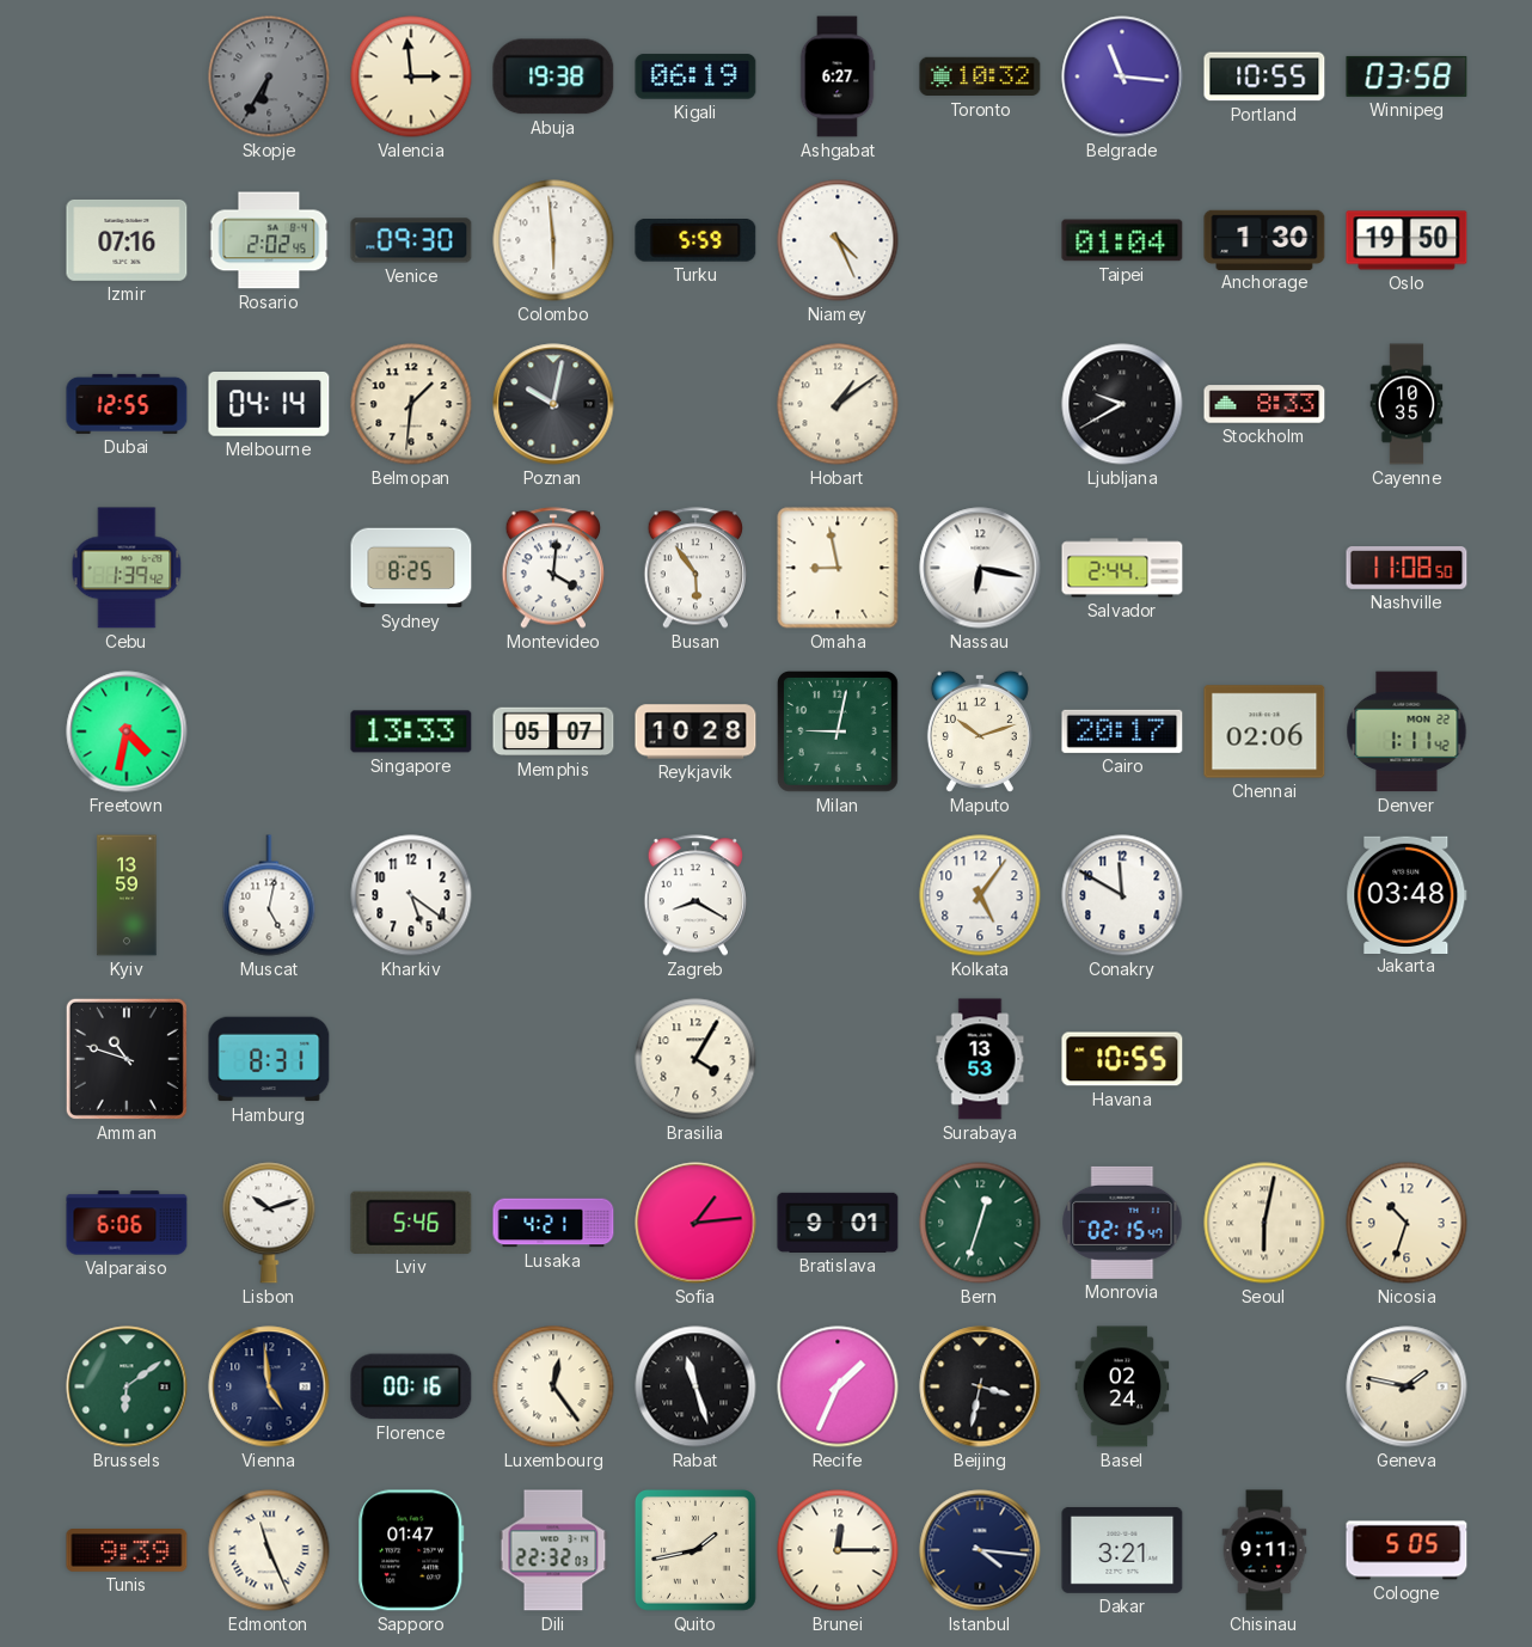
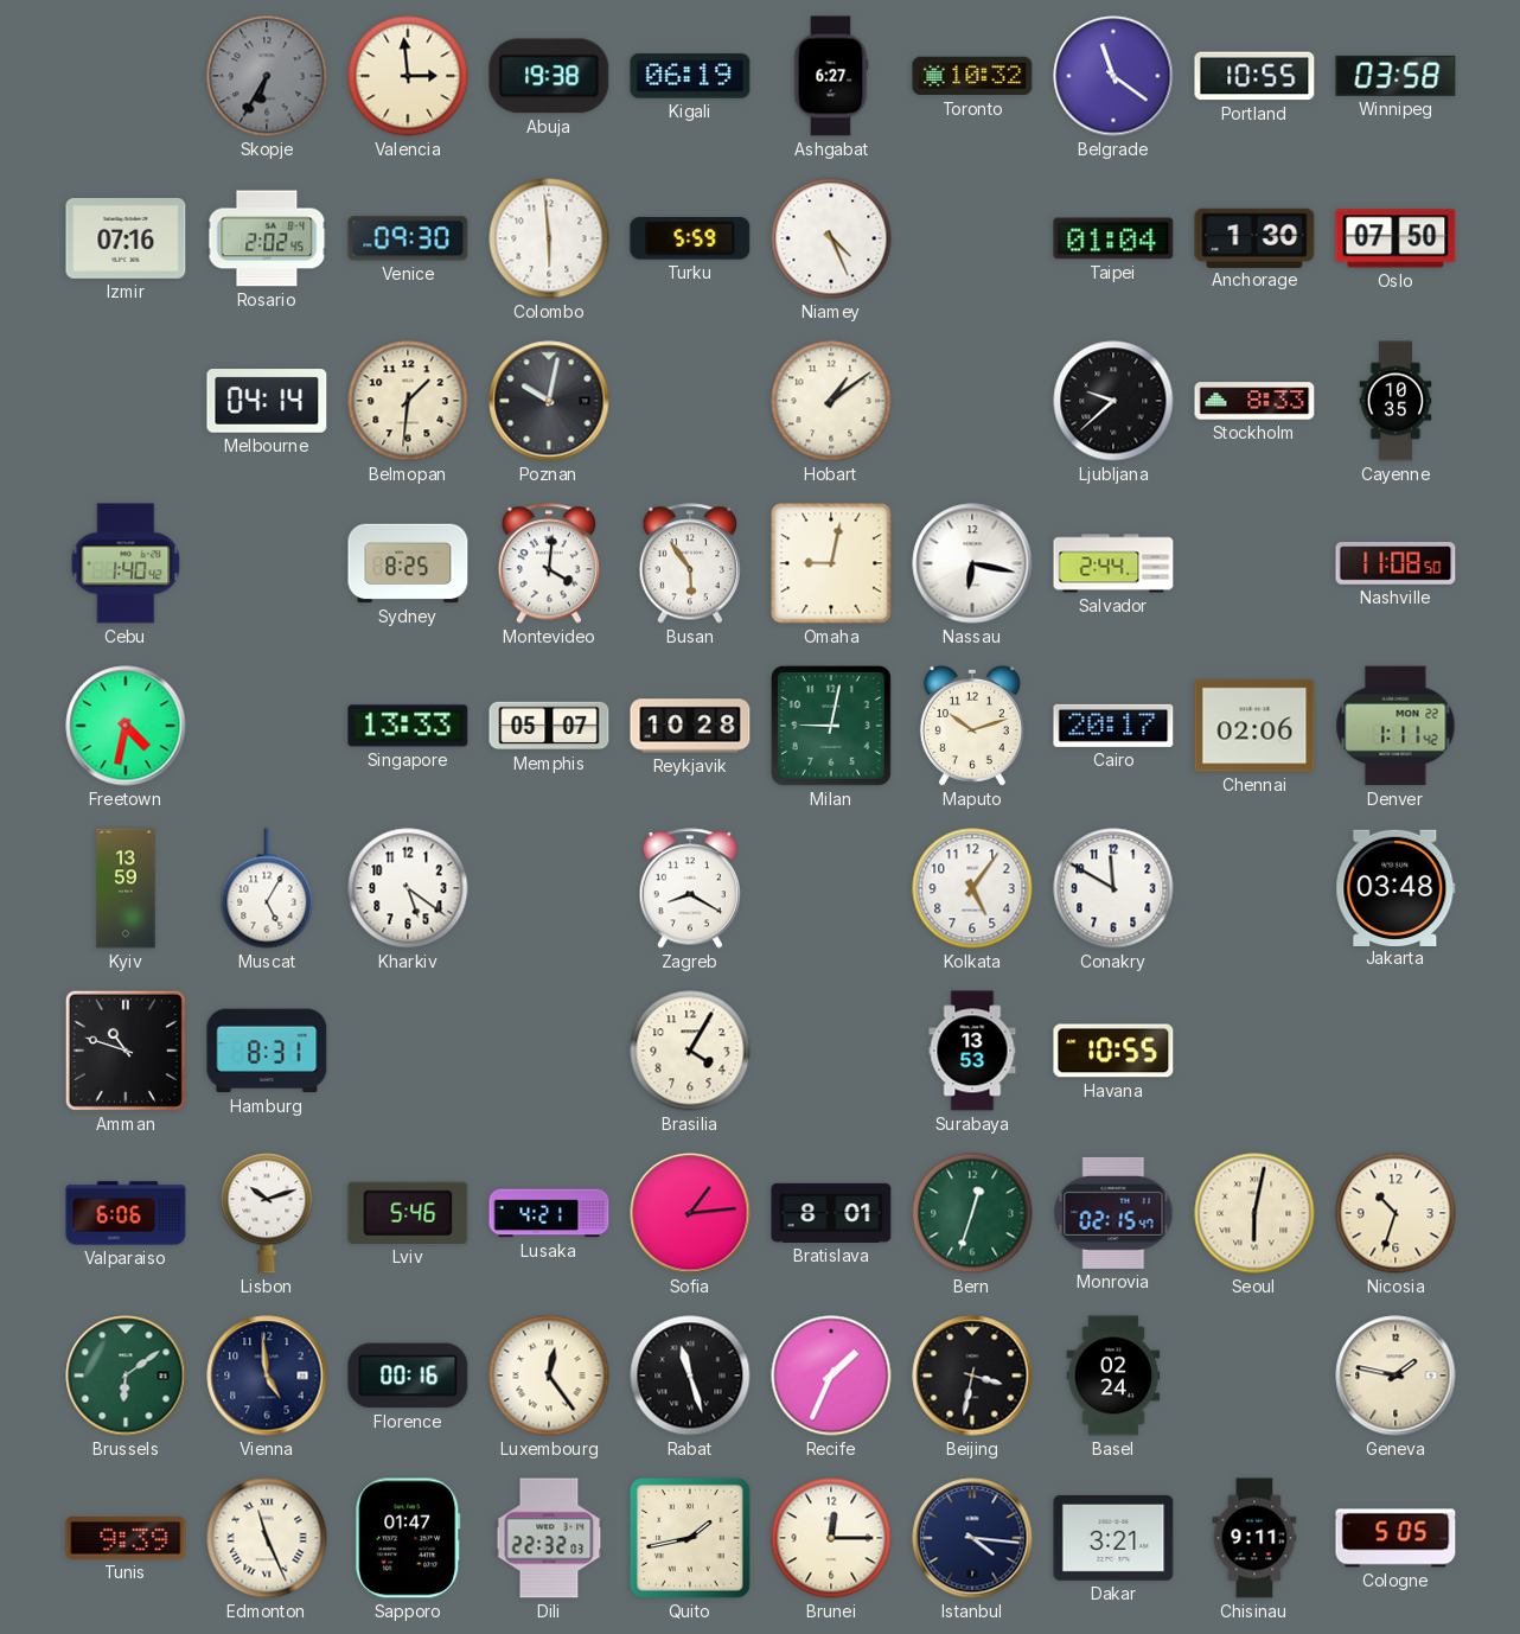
Belgrade: 11:16 -> 11:21
Oslo: 19:50 -> 07:50
Dubai: 12:55 -> none
Ljubljana: 9:40 -> 9:38
Cebu: 1:39 -> 1:40
Omaha: 8:58 -> 9:02
Muscat: 5:02 -> 5:05
Bratislava: 9:01 -> 8:01
